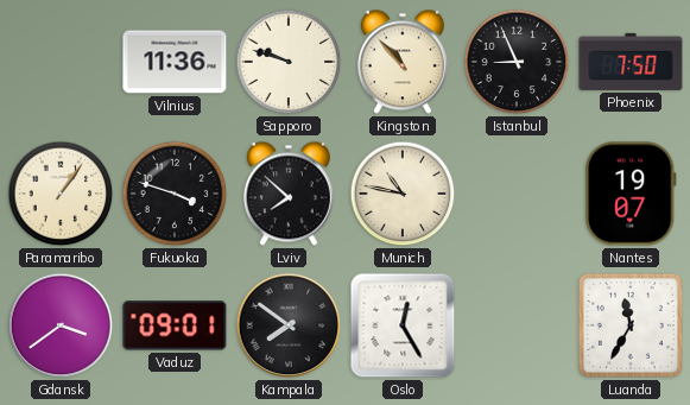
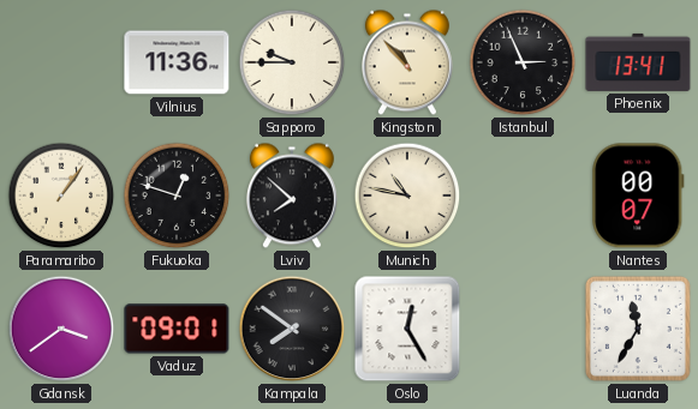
Sapporo: 9:48 -> 9:45
Istanbul: 8:56 -> 2:56
Phoenix: 7:50 -> 13:41
Fukuoka: 3:48 -> 12:48
Nantes: 19:07 -> 00:07
